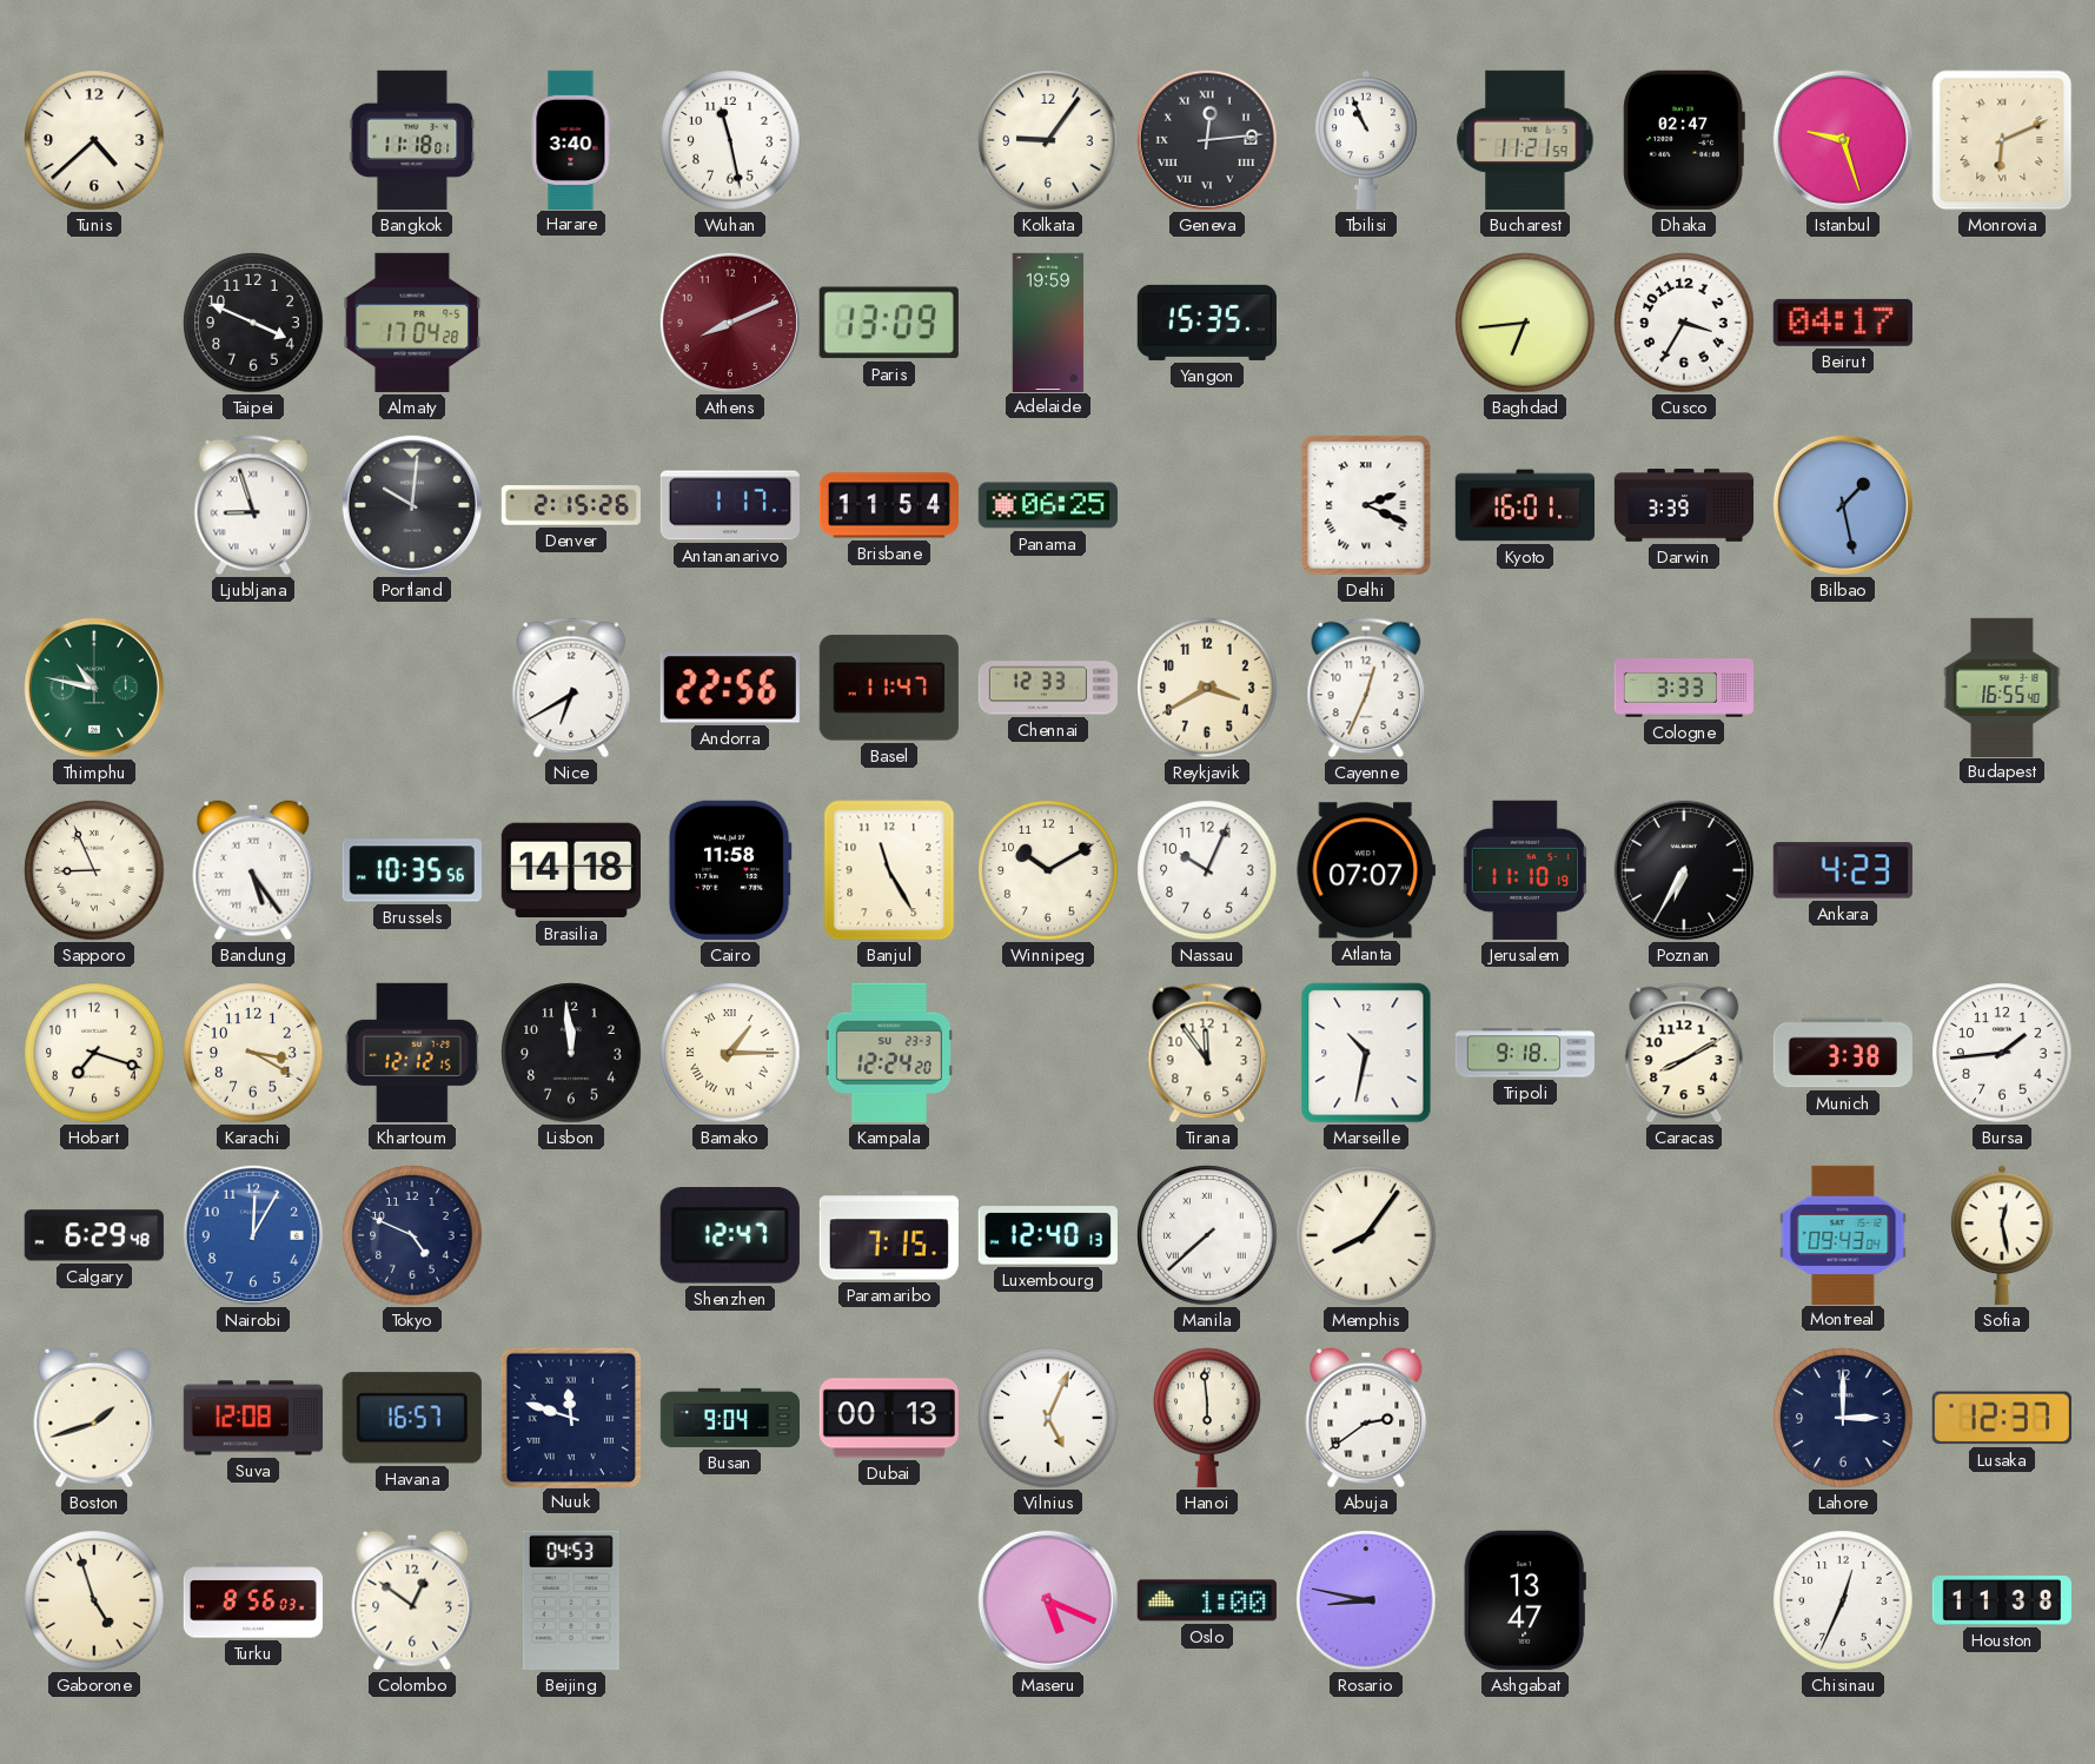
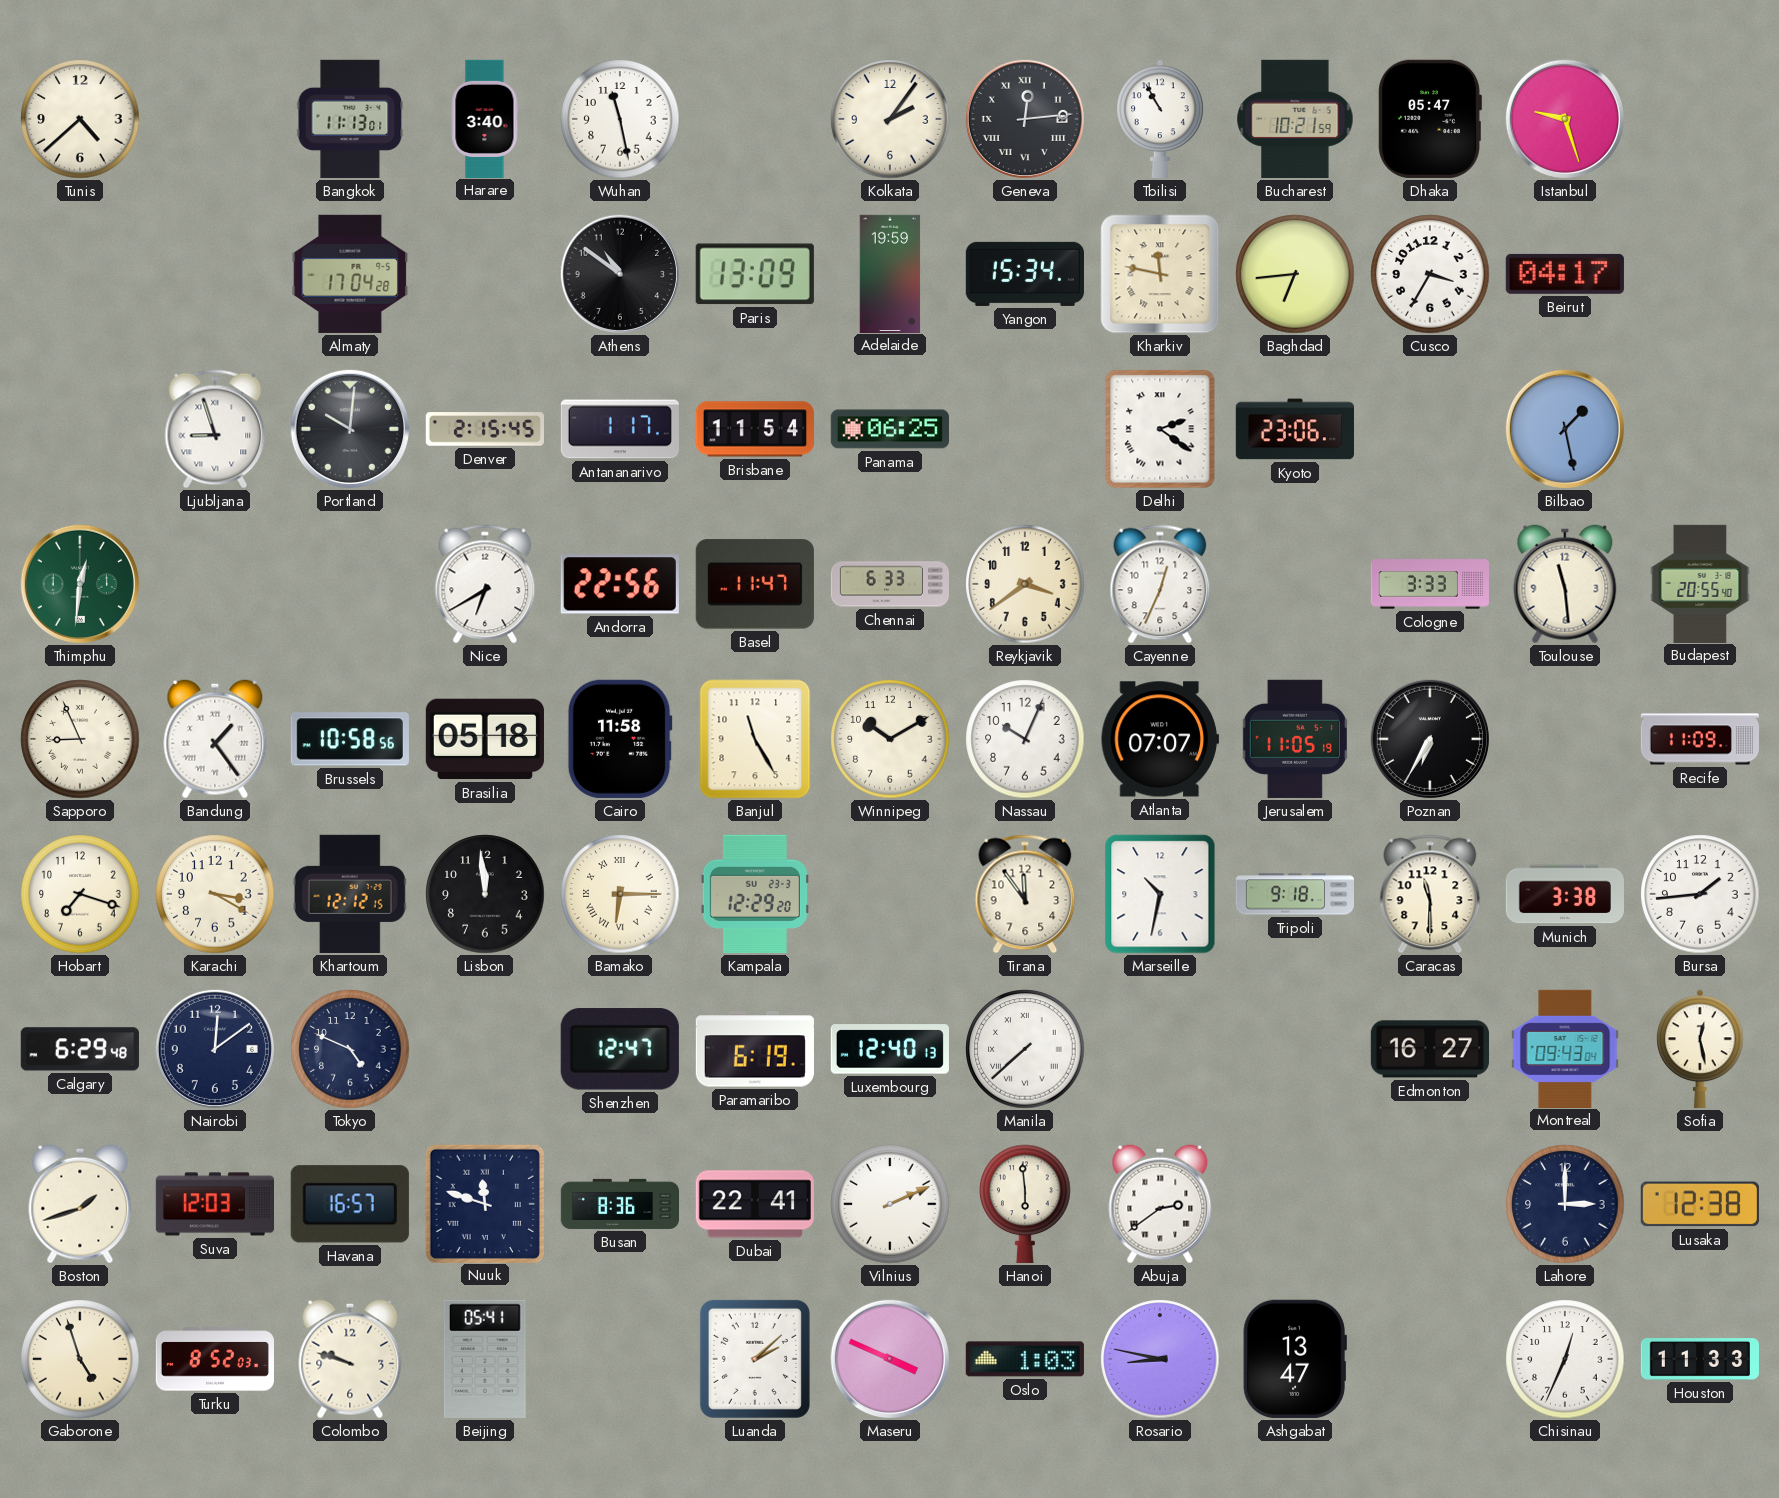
Bangkok: 11:18 -> 11:13
Kolkata: 9:06 -> 2:06
Tbilisi: 10:56 -> 10:55
Bucharest: 11:21 -> 10:21
Dhaka: 02:47 -> 05:47
Monrovia: 6:11 -> none
Taipei: 3:49 -> none
Athens: 8:11 -> 10:51
Athens dial: burgundy -> black
Yangon: 15:35 -> 15:34
Kharkiv: none -> 11:47
Denver: 2:15:26 -> 2:15:45
Delhi: 2:19 -> 2:21
Kyoto: 16:01 -> 23:06
Darwin: 3:39 -> none
Thimphu: 10:47 -> 12:31
Chennai: 12:33 -> 6:33
Reykjavik: 3:40 -> 3:39
Toulouse: none -> 11:29
Budapest: 16:55 -> 20:55
Bandung: 5:24 -> 1:24
Brussels: 10:35 -> 10:58
Brasilia: 14:18 -> 05:18
Jerusalem: 11:10 -> 11:05
Ankara: 4:23 -> none
Recife: none -> 11:09
Bamako: 1:15 -> 6:15
Kampala: 12:24 -> 12:29
Caracas: 8:10 -> 11:30
Nairobi: 12:05 -> 12:09
Nairobi dial: blue -> navy
Paramaribo: 7:15 -> 6:19
Memphis: 8:06 -> none
Edmonton: none -> 16:27
Suva: 12:08 -> 12:03
Busan: 9:04 -> 8:36
Dubai: 00:13 -> 22:41
Vilnius: 5:04 -> 2:11
Lusaka: 12:37 -> 12:38
Turku: 8:56 -> 8:52
Colombo: 12:51 -> 9:48
Beijing: 04:53 -> 05:41
Luanda: none -> 2:08
Maseru: 5:19 -> 3:49
Oslo: 1:00 -> 1:03
Houston: 11:38 -> 11:33
